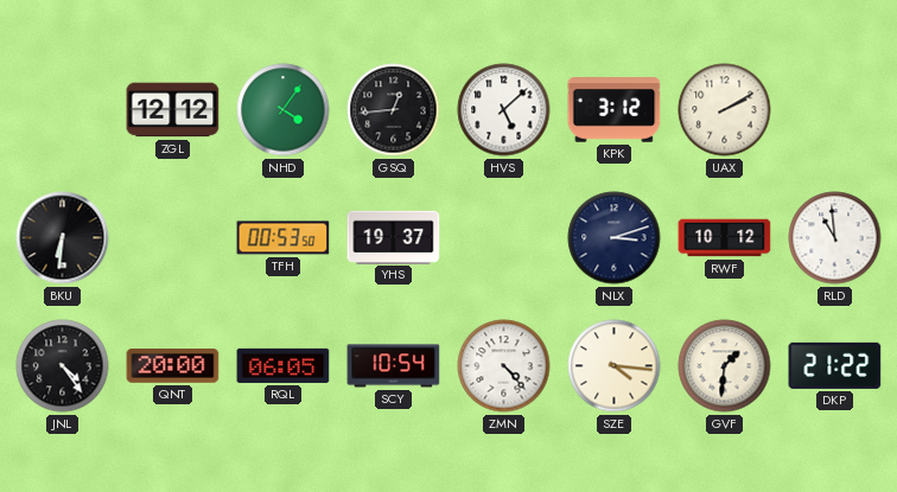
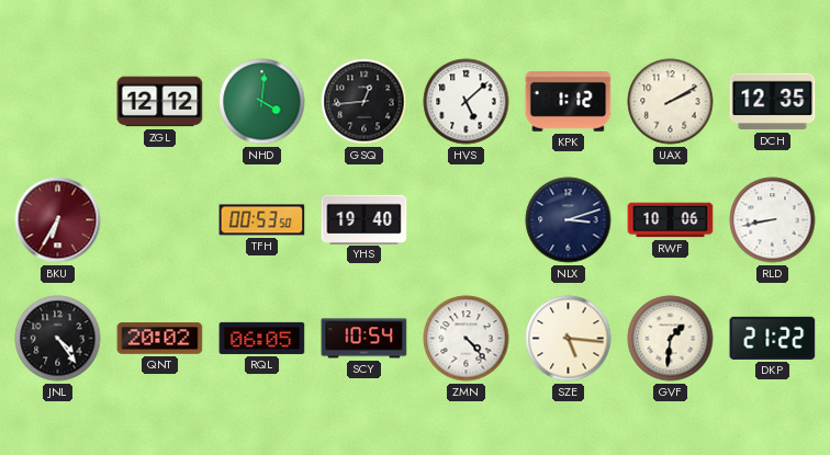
NHD: 4:06 -> 4:01
KPK: 3:12 -> 1:12
DCH: none -> 12:35
BKU: 6:31 -> 6:35
BKU dial: black -> burgundy
YHS: 19:37 -> 19:40
RWF: 10:12 -> 10:06
RLD: 10:59 -> 8:43
QNT: 20:00 -> 20:02
SZE: 4:16 -> 5:16
